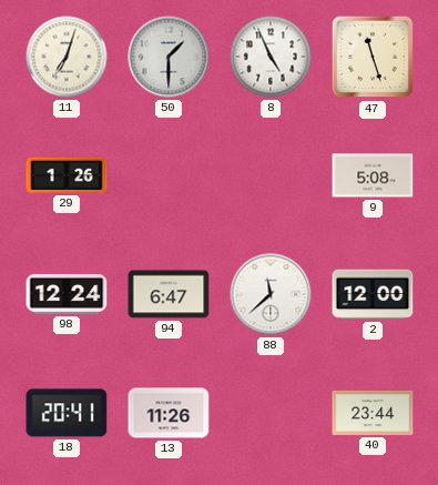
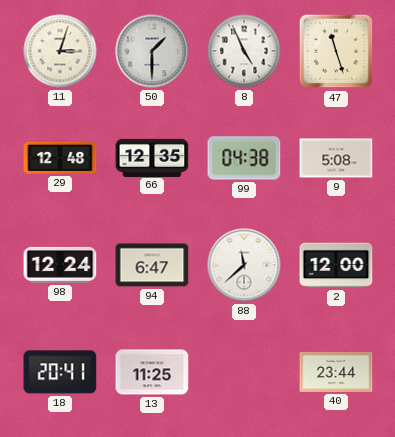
11: 7:03 -> 3:03
29: 1:26 -> 12:48
66: none -> 12:35
99: none -> 04:38
13: 11:26 -> 11:25
